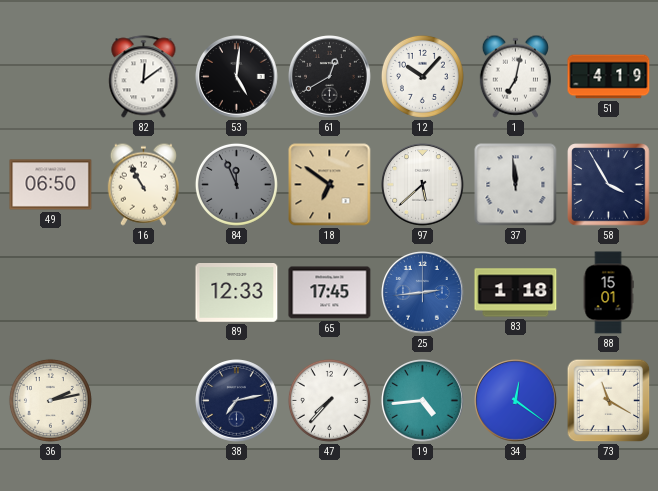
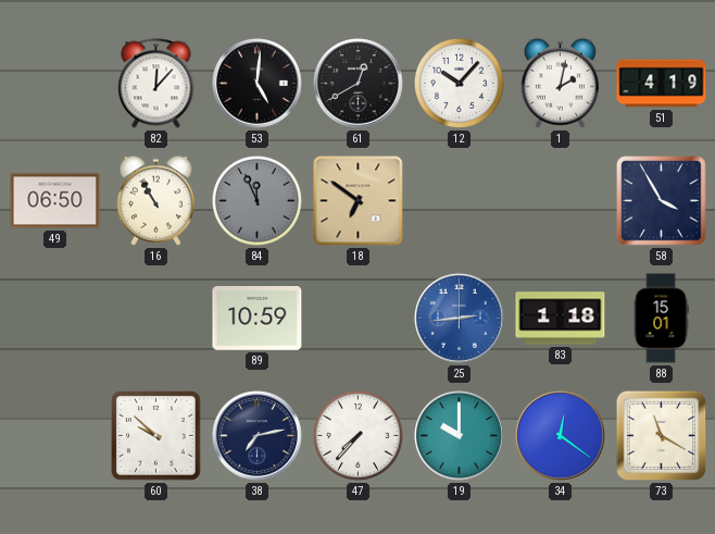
82: 12:09 -> 12:07
1: 7:02 -> 2:02
97: 5:38 -> none
37: 11:59 -> none
89: 12:33 -> 10:59
65: 17:45 -> none
36: 2:13 -> none
60: none -> 9:52
19: 4:44 -> 10:00
